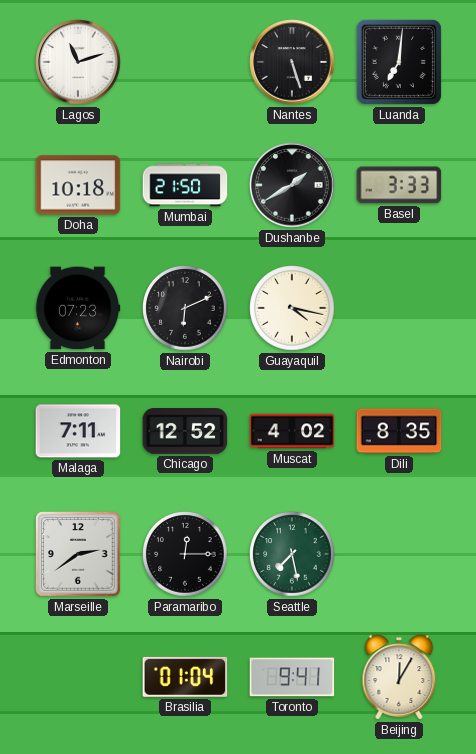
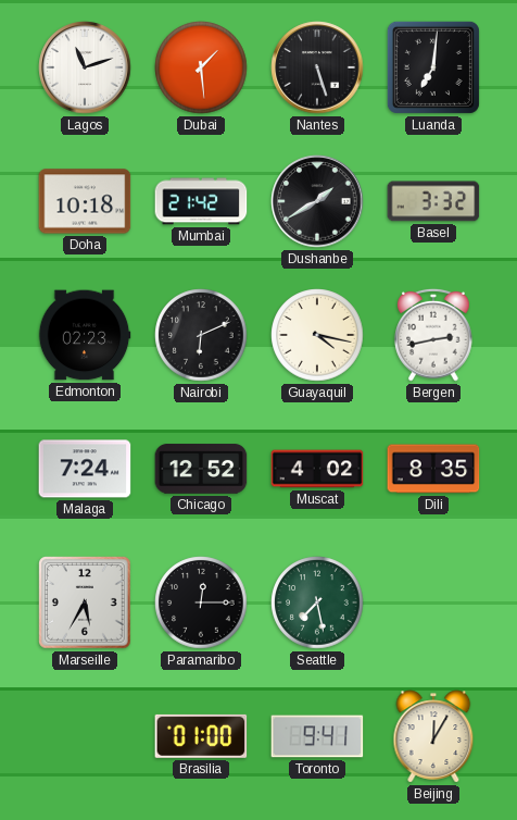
Dubai: none -> 1:29
Mumbai: 21:50 -> 21:42
Basel: 3:33 -> 3:32
Edmonton: 07:23 -> 02:23
Bergen: none -> 2:43
Malaga: 7:11 -> 7:24
Marseille: 2:39 -> 5:35
Brasilia: 01:04 -> 01:00
